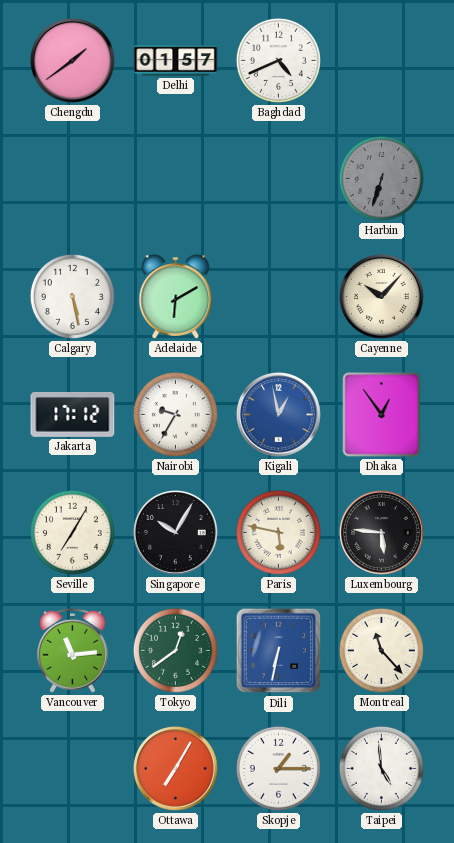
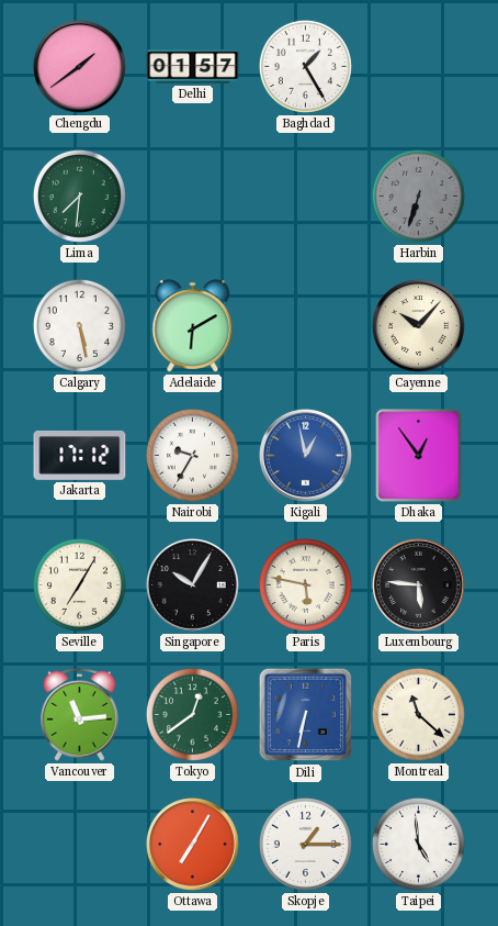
Baghdad: 4:41 -> 1:25
Lima: none -> 7:31
Montreal: 11:23 -> 11:22
